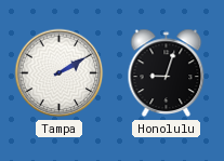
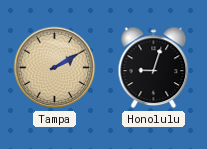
Tampa dial: white -> champagne
